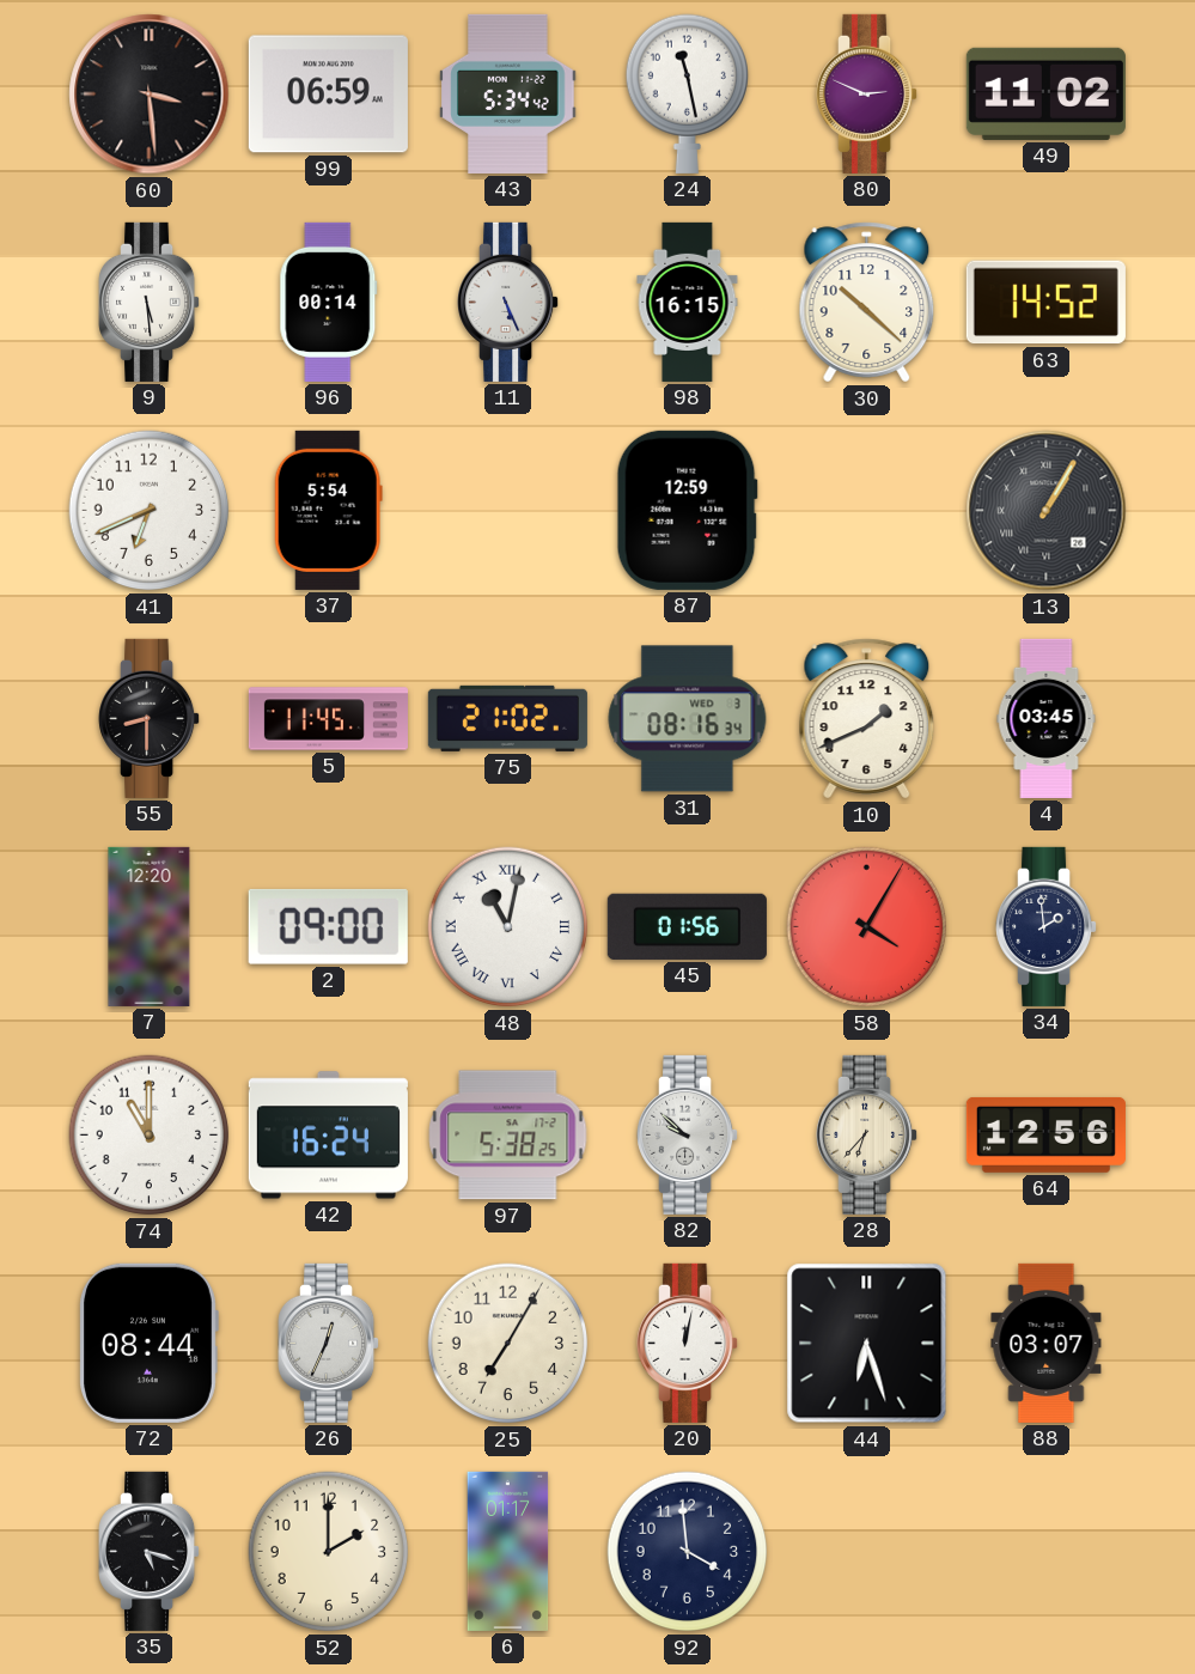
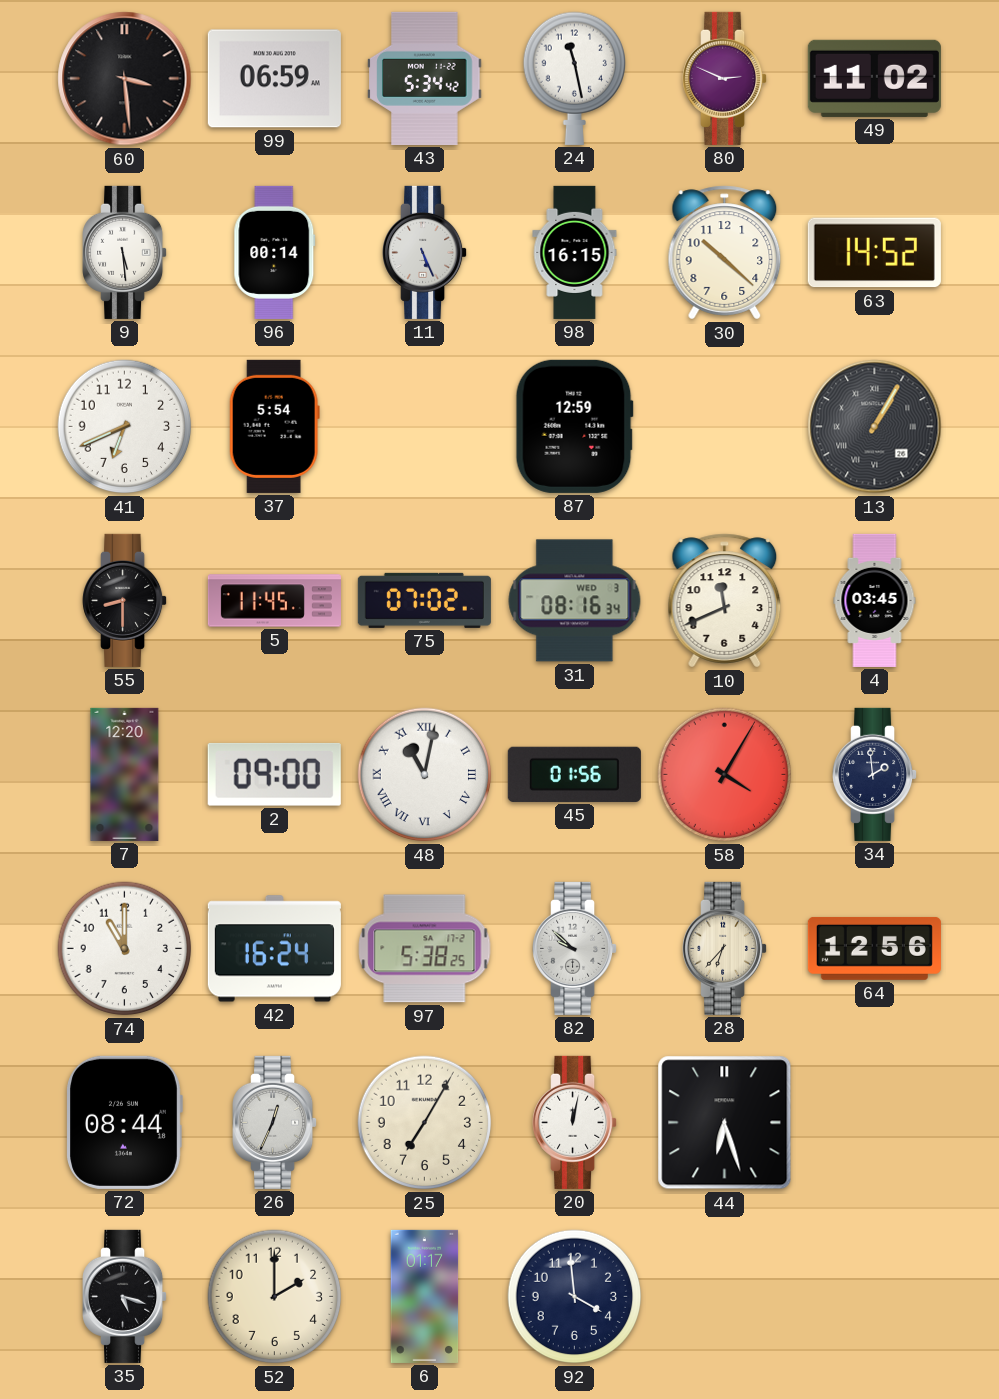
75: 21:02 -> 07:02
10: 1:41 -> 11:41
88: 03:07 -> none
